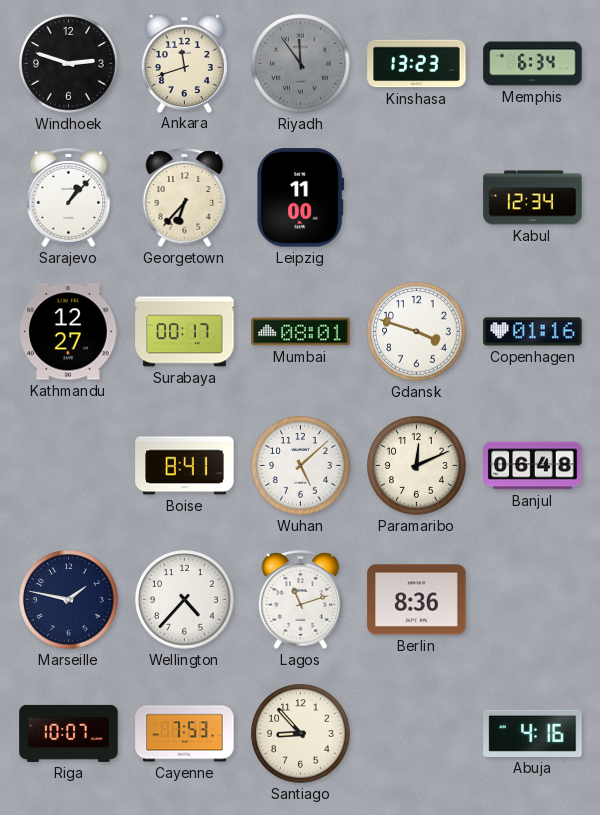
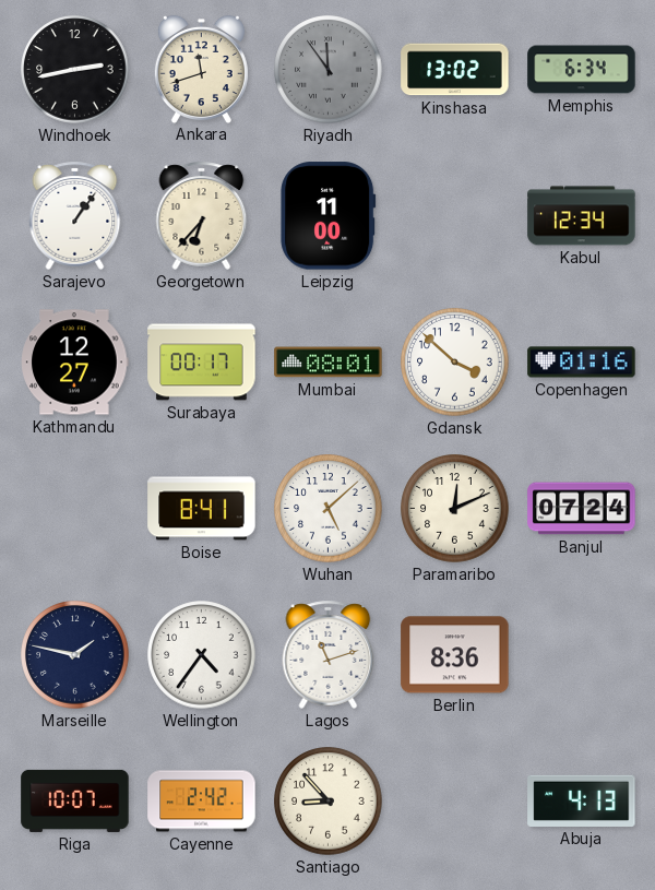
Windhoek: 2:48 -> 2:43
Kinshasa: 13:23 -> 13:02
Sarajevo: 1:07 -> 1:06
Gdansk: 3:48 -> 3:52
Banjul: 06:48 -> 07:24
Wellington: 4:37 -> 4:36
Cayenne: 7:53 -> 2:42
Abuja: 4:16 -> 4:13
